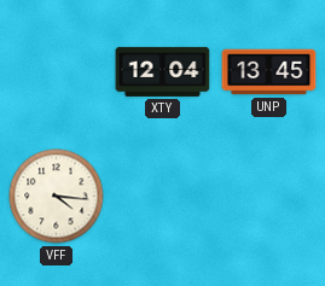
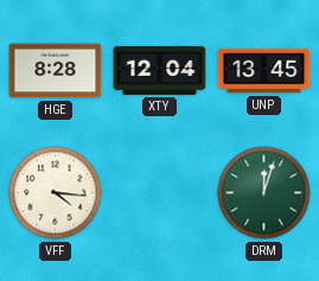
HGE: none -> 8:28
DRM: none -> 12:03
